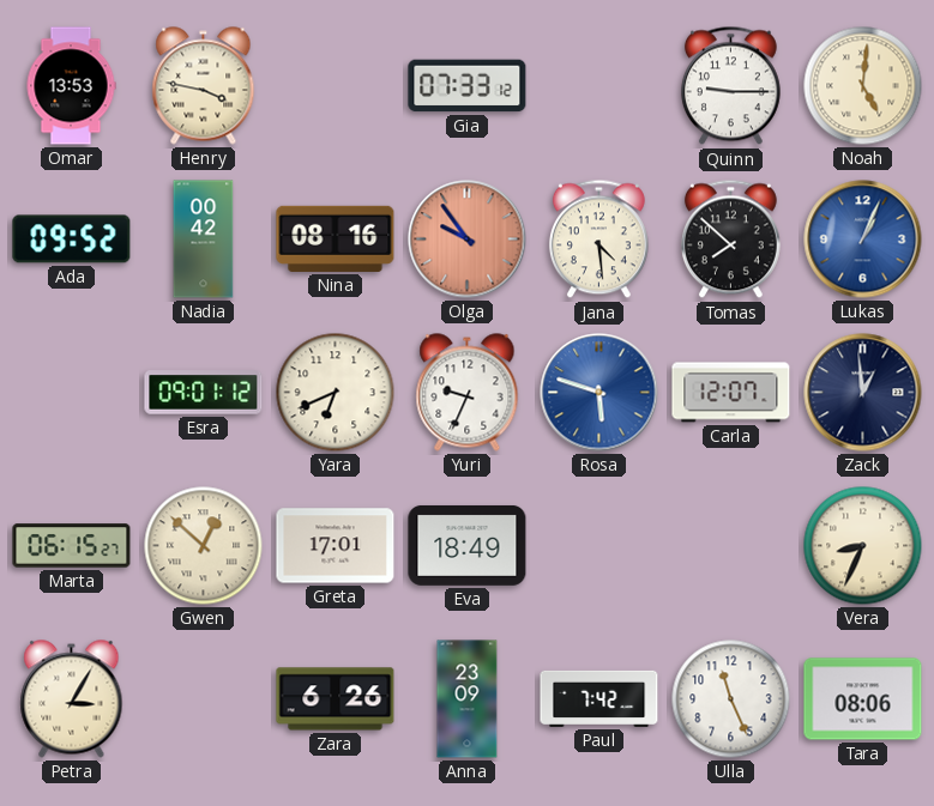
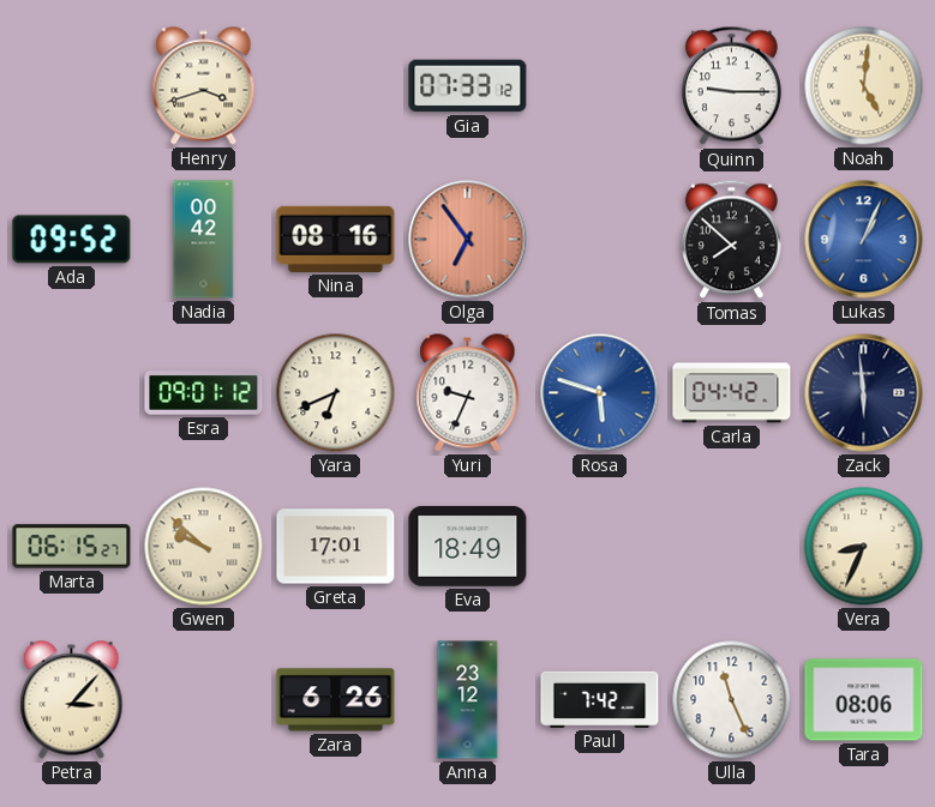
Omar: 13:53 -> none
Henry: 3:47 -> 3:42
Olga: 9:54 -> 6:54
Jana: 4:29 -> none
Carla: 12:07 -> 04:42
Zack: 12:59 -> 5:59
Gwen: 12:52 -> 9:52
Petra: 3:05 -> 3:07
Anna: 23:09 -> 23:12
